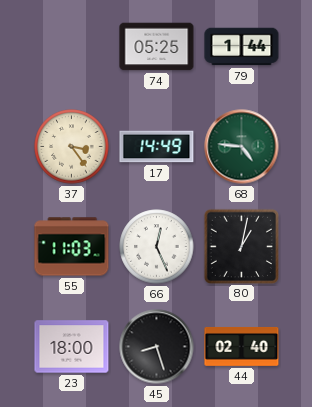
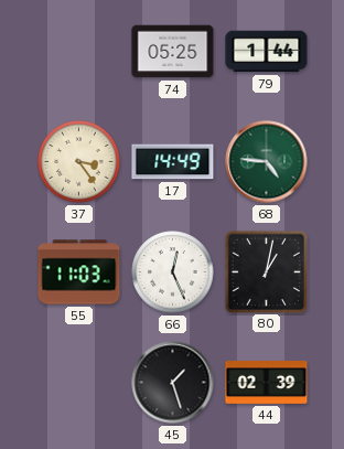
23: 18:00 -> none
45: 8:27 -> 1:27
44: 02:40 -> 02:39
